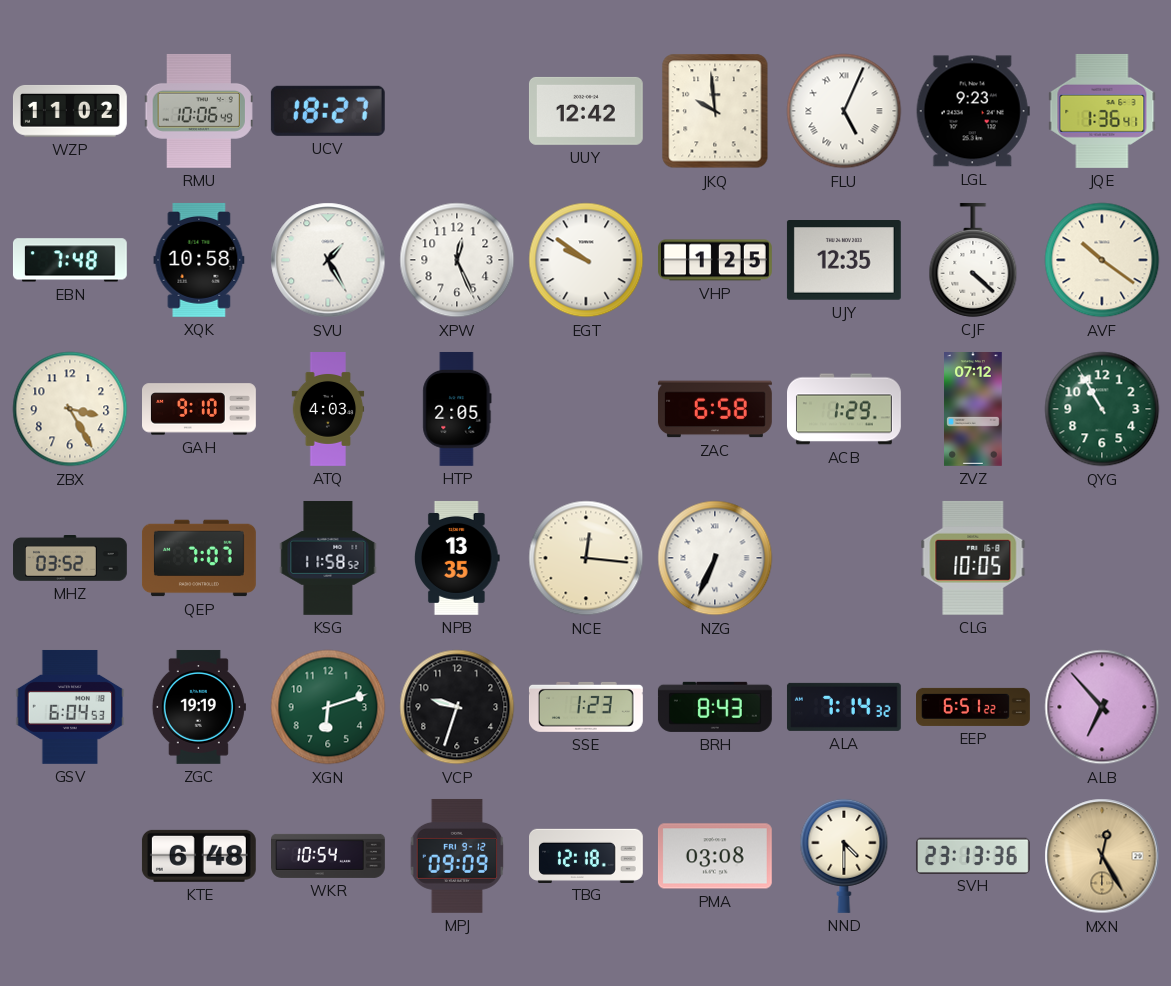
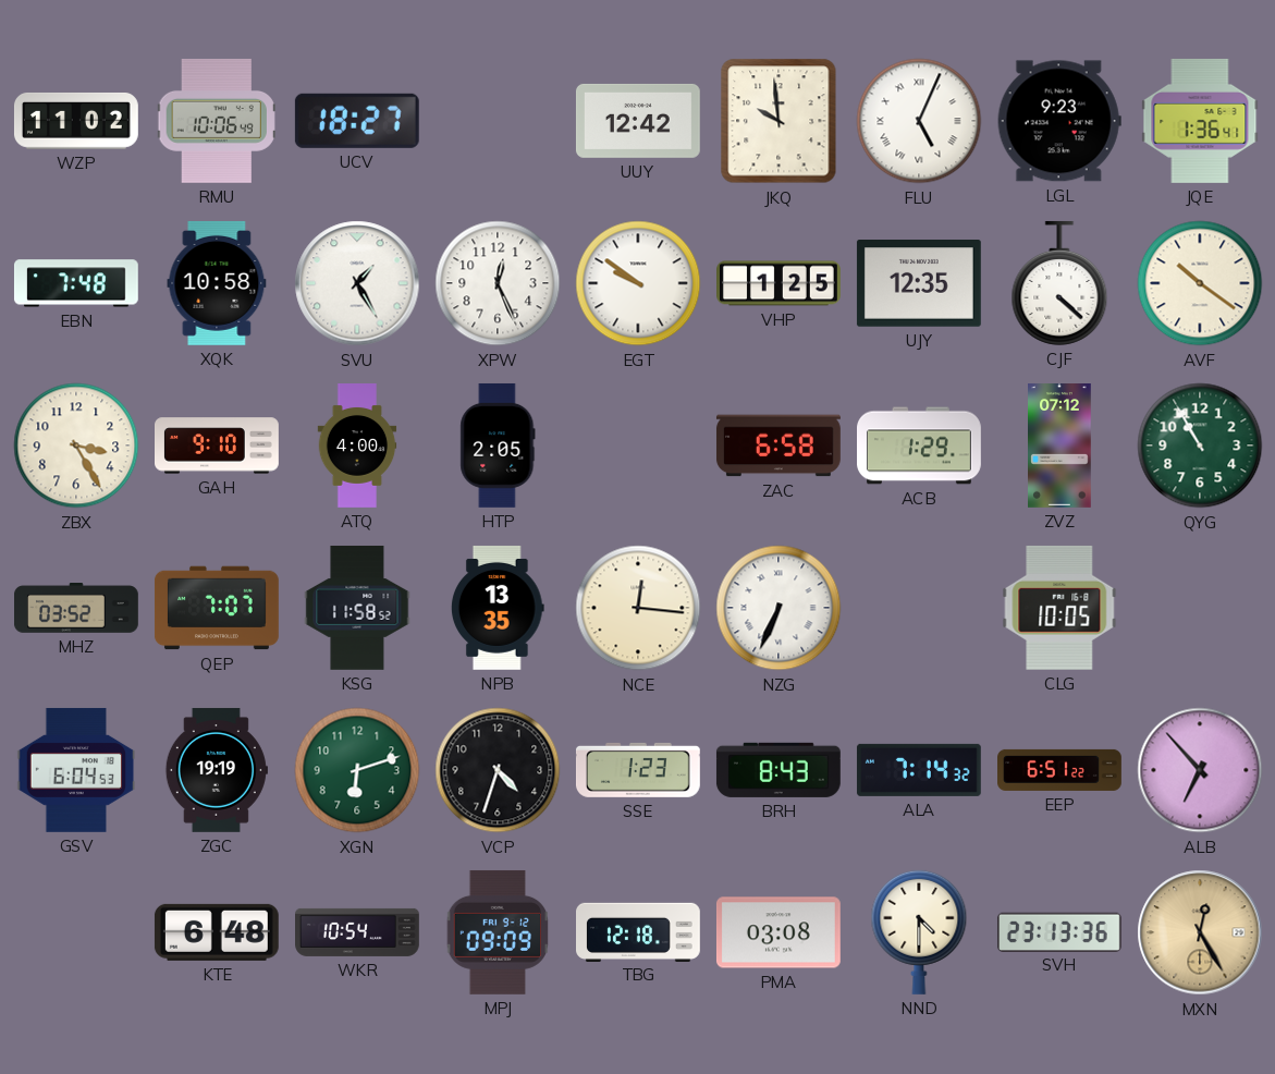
ATQ: 4:03 -> 4:00
VCP: 9:33 -> 4:33
